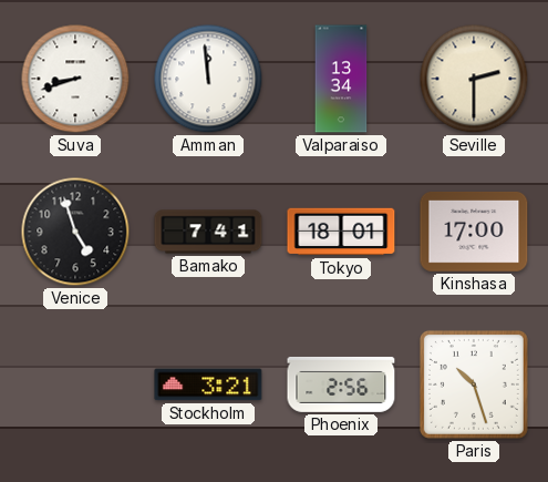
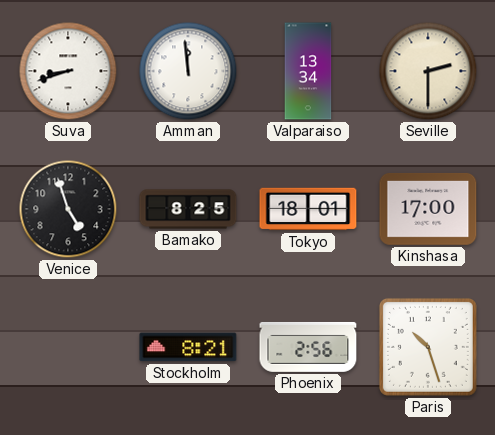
Bamako: 7:41 -> 8:25
Stockholm: 3:21 -> 8:21
